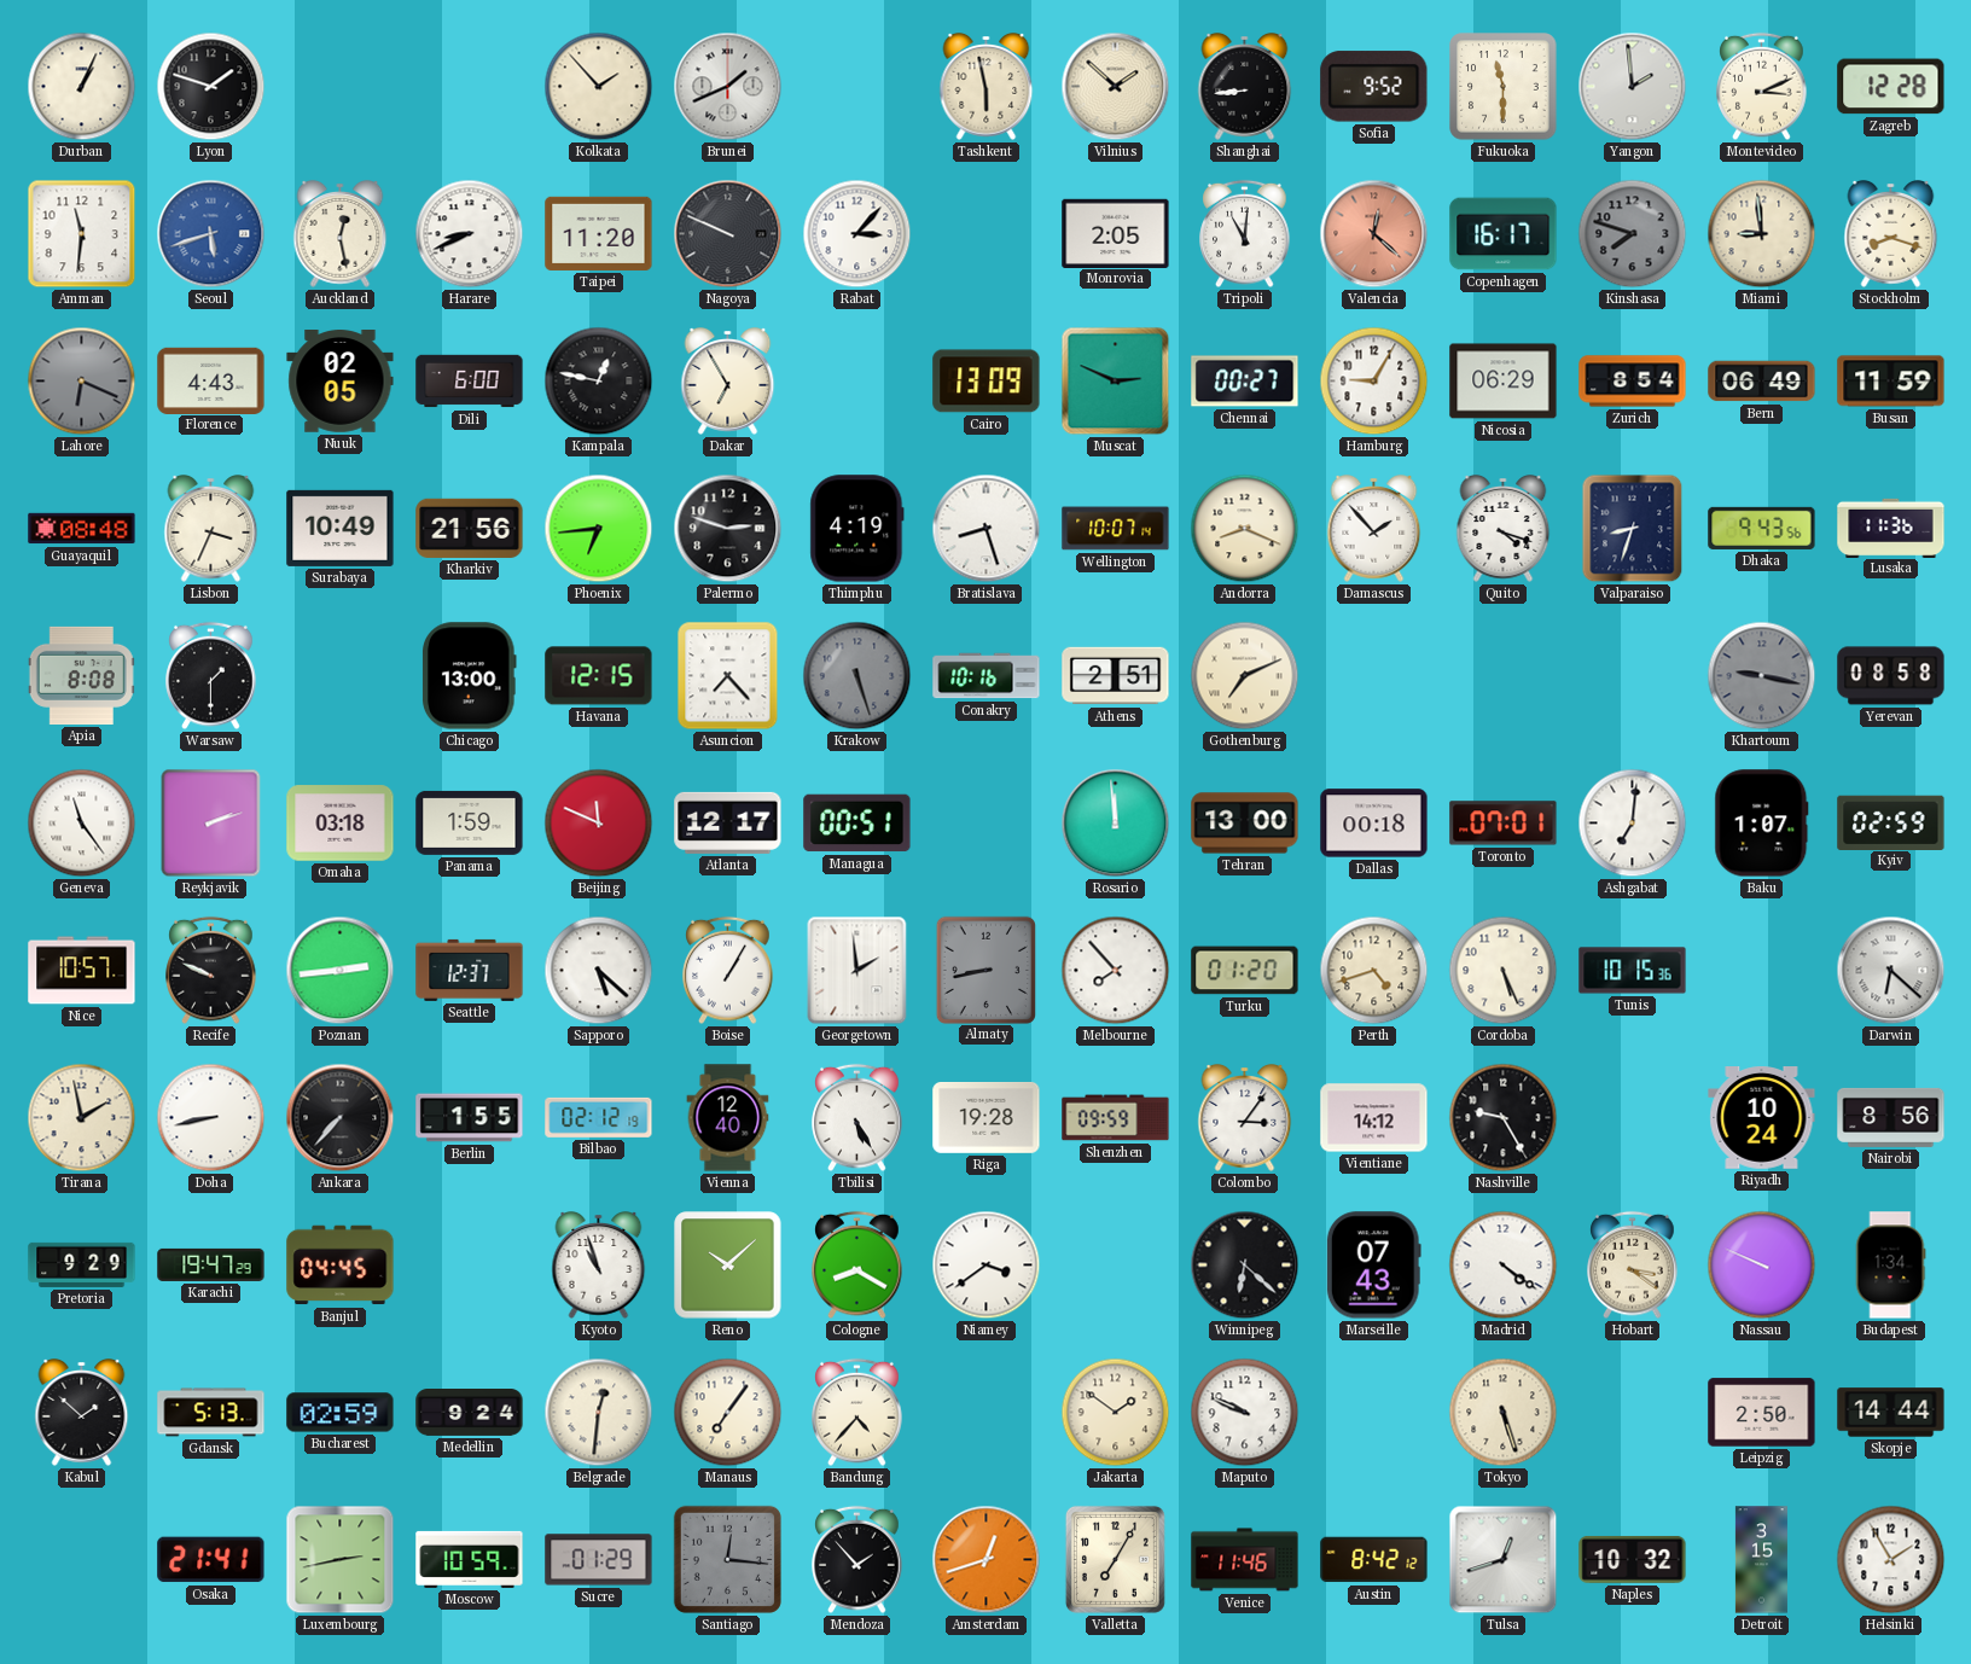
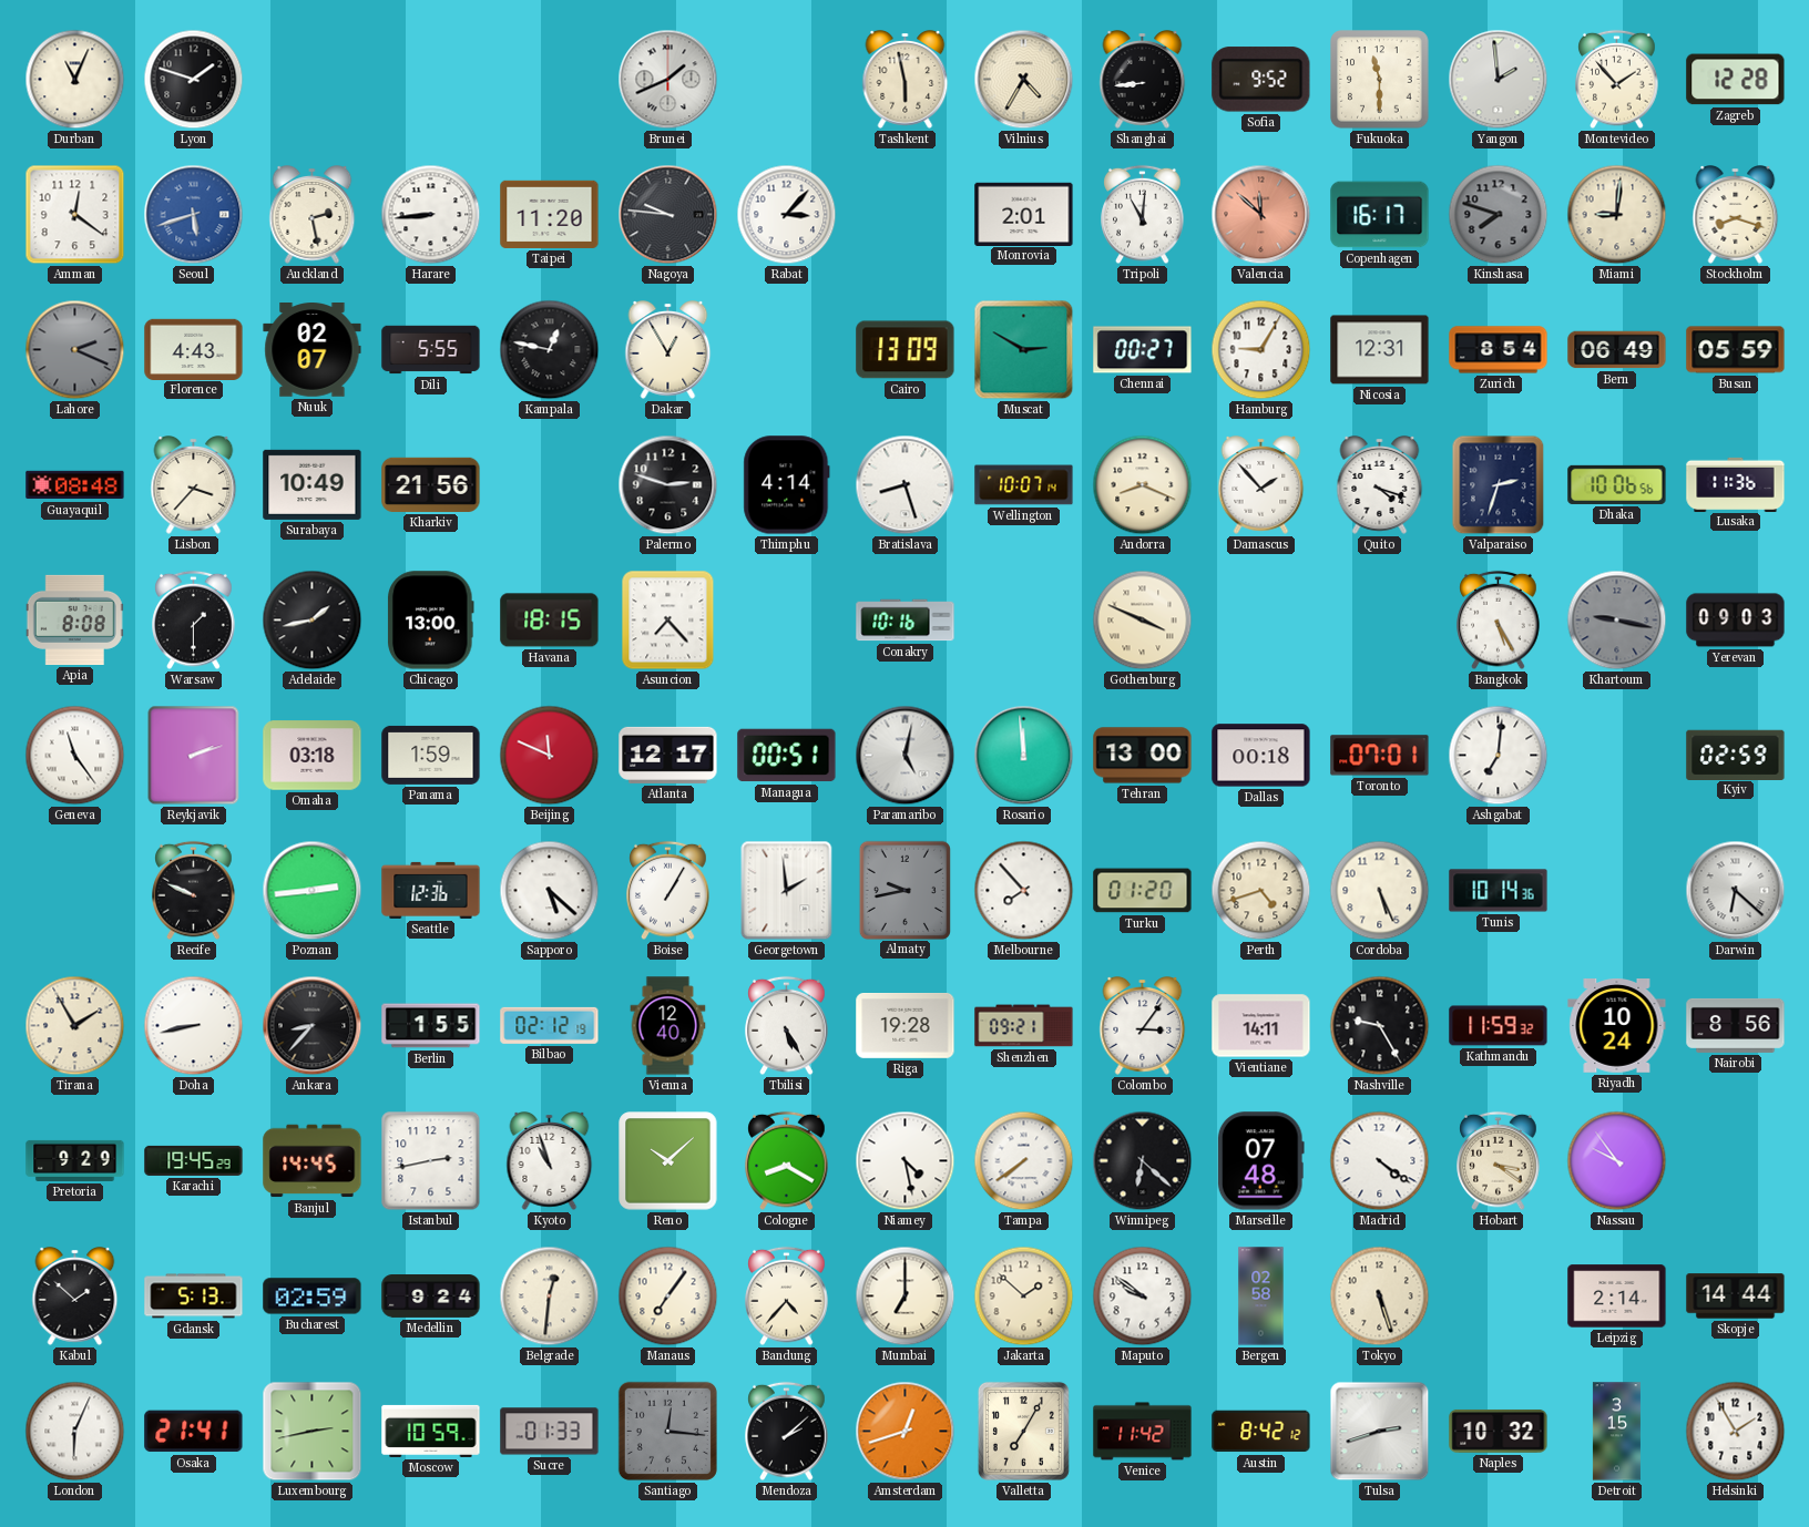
Durban: 1:04 -> 11:04
Kolkata: 1:53 -> none
Vilnius: 1:52 -> 4:35
Montevideo: 3:11 -> 1:53
Amman: 11:31 -> 12:21
Auckland: 12:28 -> 2:28
Harare: 8:41 -> 8:44
Nagoya: 9:49 -> 9:46
Monrovia: 2:05 -> 2:01
Valencia: 12:22 -> 11:52
Miami: 8:59 -> 9:01
Lahore: 6:19 -> 2:19
Nuuk: 02:05 -> 02:07
Dili: 6:00 -> 5:55
Dakar: 6:55 -> 12:55
Muscat: 2:49 -> 2:50
Nicosia: 06:29 -> 12:31
Busan: 11:59 -> 05:59
Lisbon: 3:34 -> 3:37
Phoenix: 6:44 -> none
Thimphu: 4:19 -> 4:14
Valparaiso: 8:33 -> 2:33
Dhaka: 9:43 -> 10:06
Adelaide: none -> 1:43
Havana: 12:15 -> 18:15
Krakow: 5:27 -> none
Athens: 2:51 -> none
Gothenburg: 7:11 -> 3:49
Bangkok: none -> 5:25
Yerevan: 08:58 -> 09:03
Paramaribo: none -> 5:02
Baku: 1:07 -> none
Nice: 10:57 -> none
Seattle: 12:37 -> 12:36
Almaty: 8:43 -> 9:43
Tunis: 10:15 -> 10:14
Tirana: 1:58 -> 1:55
Ankara: 7:37 -> 8:37
Shenzhen: 09:59 -> 09:21
Vientiane: 14:12 -> 14:11
Kathmandu: none -> 11:59
Karachi: 19:47 -> 19:45
Banjul: 04:45 -> 14:45
Istanbul: none -> 2:43
Niamey: 3:39 -> 4:28
Tampa: none -> 7:39
Marseille: 07:43 -> 07:48
Nassau: 9:49 -> 9:54
Budapest: 1:34 -> none
Mumbai: none -> 7:00
Jakarta: 1:51 -> 1:52
Maputo: 9:49 -> 9:51
Bergen: none -> 02:58
Leipzig: 2:50 -> 2:14
London: none -> 6:04
Sucre: 01:29 -> 01:33
Mendoza: 1:53 -> 2:08
Venice: 11:46 -> 11:42
Tulsa: 12:42 -> 2:42
